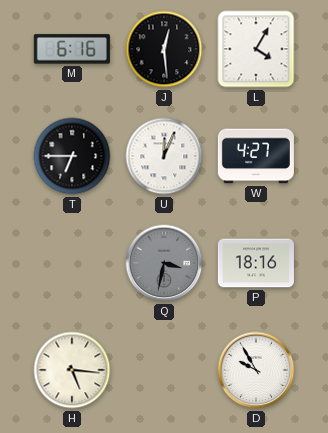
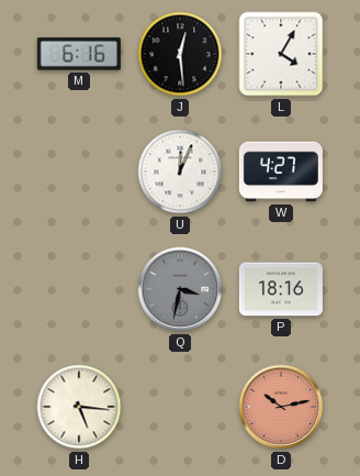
T: 6:45 -> none
D: 9:55 -> 10:13
D dial: white -> salmon
